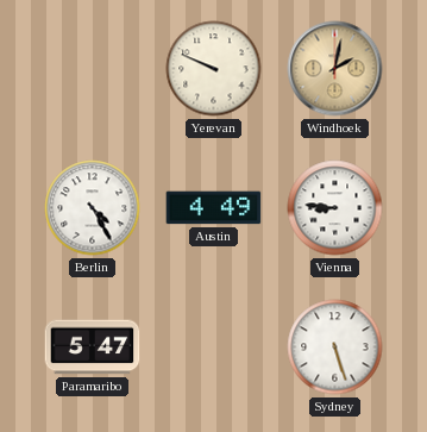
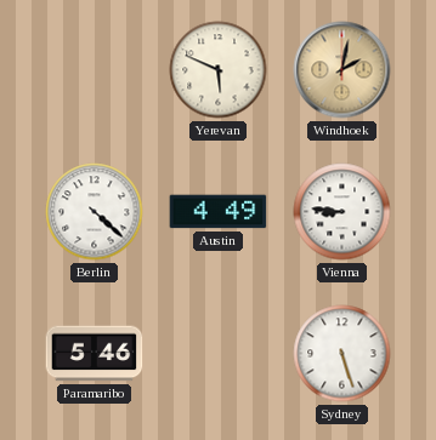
Yerevan: 9:49 -> 5:49
Berlin: 4:25 -> 4:22
Paramaribo: 5:47 -> 5:46
